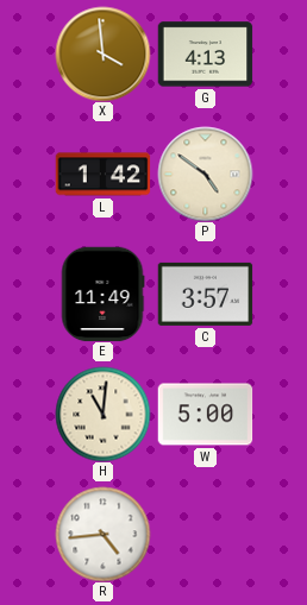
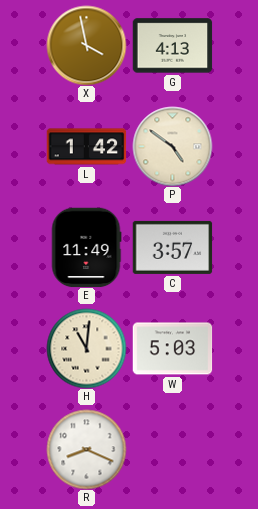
X: 3:59 -> 3:58
W: 5:00 -> 5:03
R: 4:44 -> 8:19
